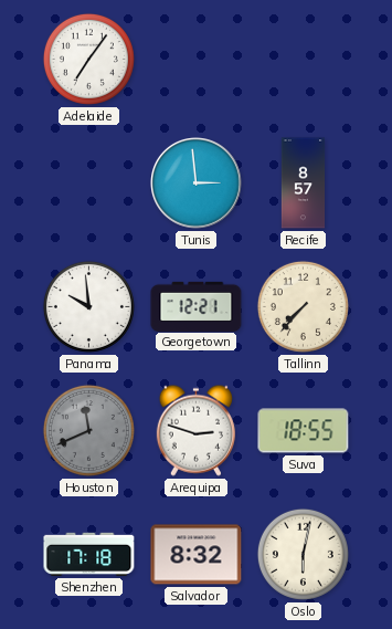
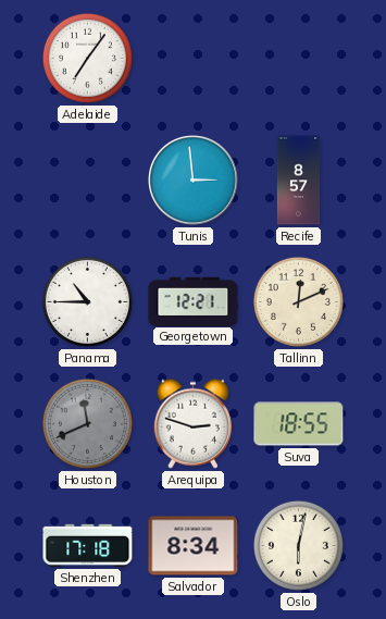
Panama: 9:59 -> 10:45
Tallinn: 7:37 -> 12:11
Salvador: 8:32 -> 8:34
